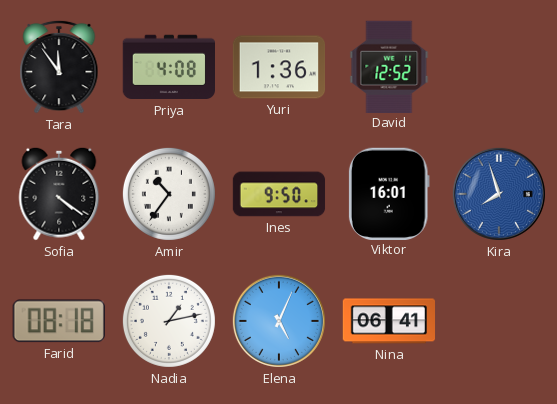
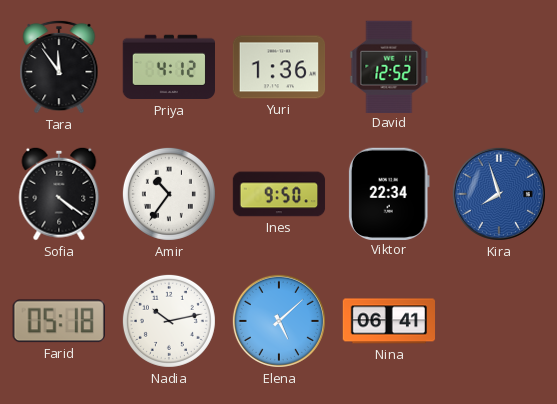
Priya: 4:08 -> 4:12
Viktor: 16:01 -> 22:34
Farid: 08:18 -> 05:18
Nadia: 1:13 -> 10:13
Elena: 5:04 -> 5:08
